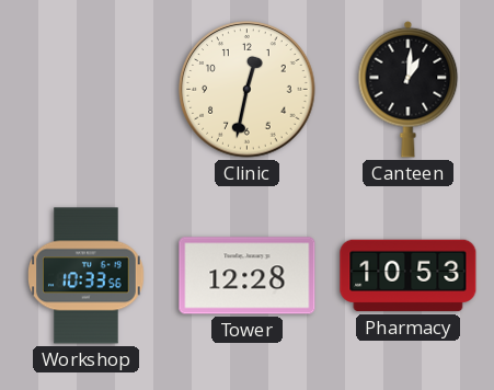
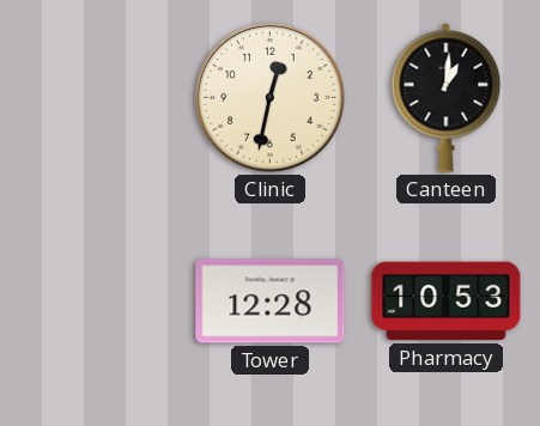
Workshop: 10:33 -> none
